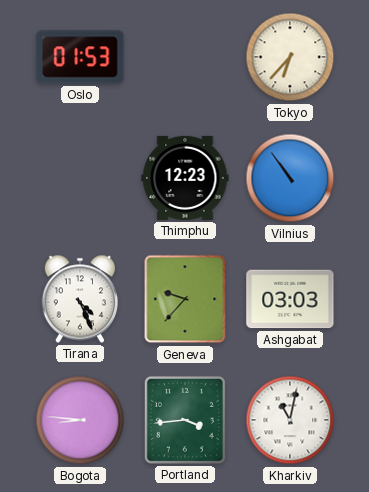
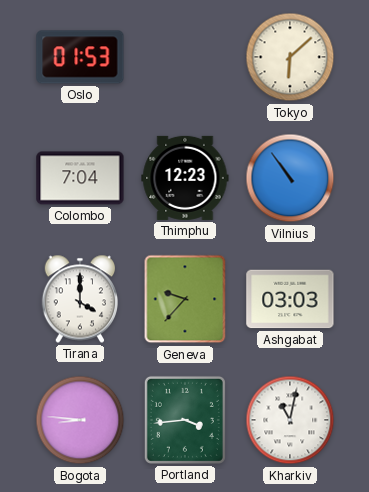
Tokyo: 6:37 -> 6:08
Colombo: none -> 7:04
Tirana: 4:26 -> 4:00
